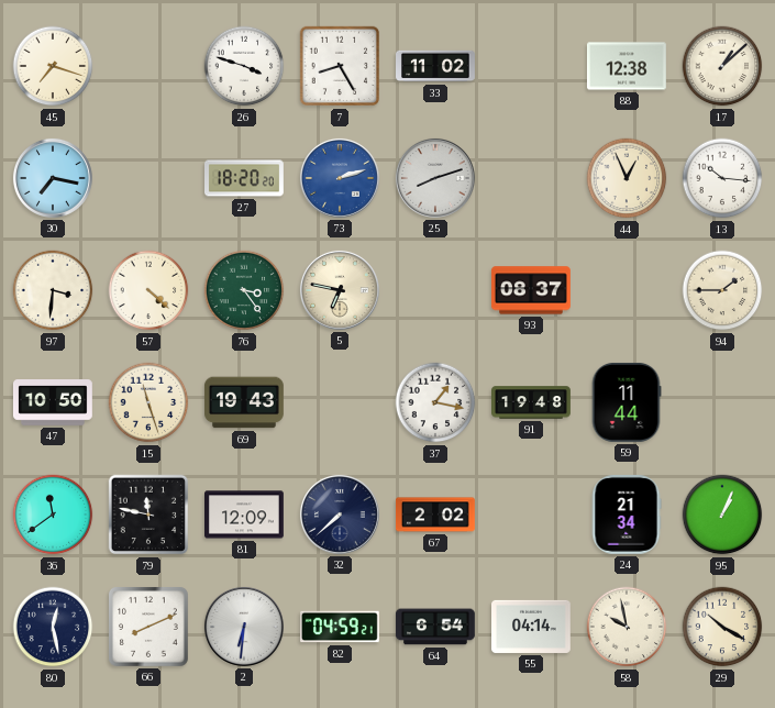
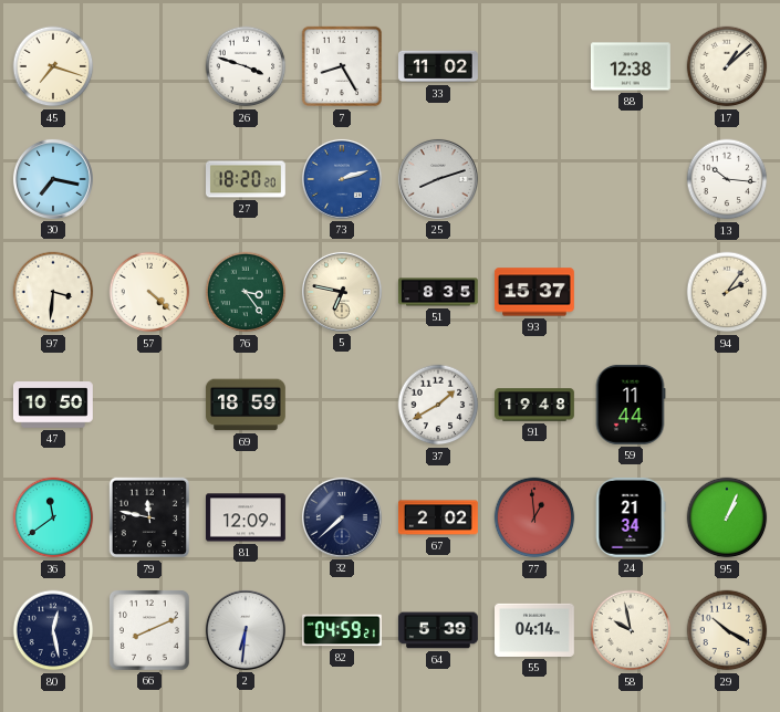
44: 12:56 -> none
51: none -> 8:35
93: 08:37 -> 15:37
94: 1:45 -> 2:06
15: 11:27 -> none
69: 19:43 -> 18:59
37: 1:17 -> 1:40
77: none -> 12:59
64: 6:54 -> 5:39
